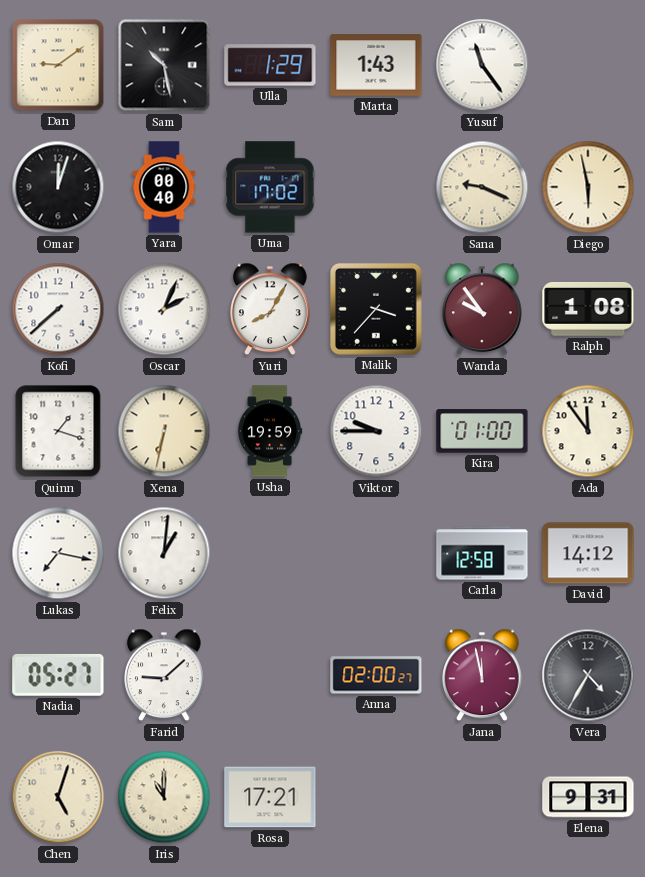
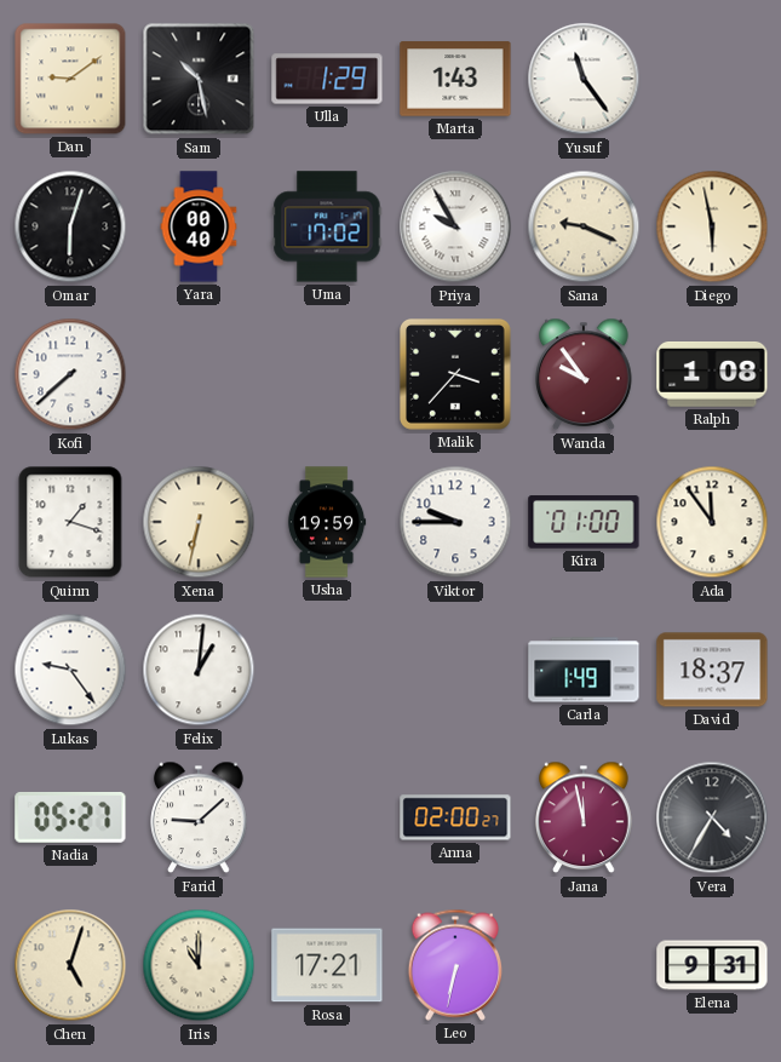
Omar: 12:03 -> 6:03
Priya: none -> 9:55
Oscar: 2:04 -> none
Yuri: 8:05 -> none
Lukas: 7:17 -> 9:24
Carla: 12:58 -> 1:49
David: 14:12 -> 18:37
Leo: none -> 6:32
